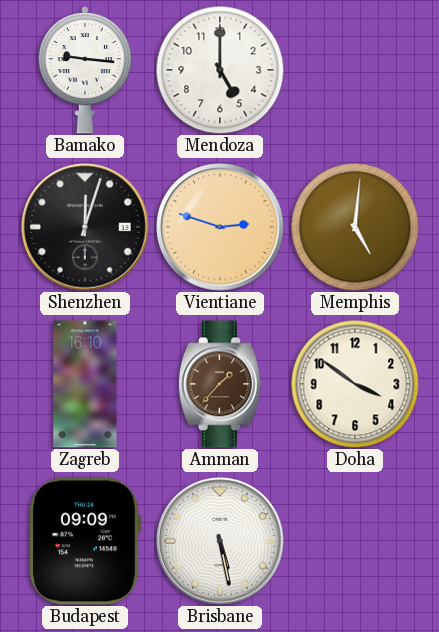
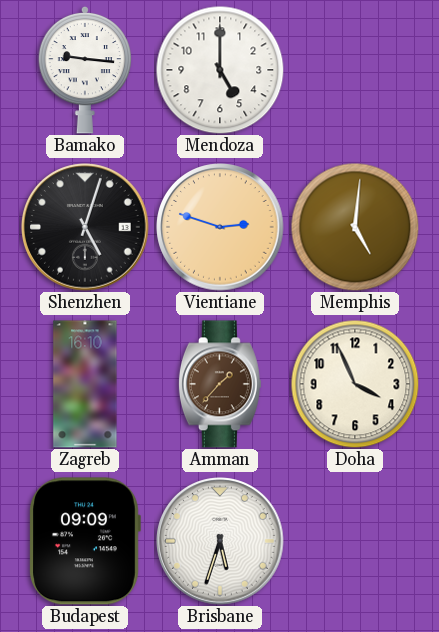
Shenzhen: 12:03 -> 5:03
Doha: 3:51 -> 3:56
Brisbane: 5:28 -> 5:33
